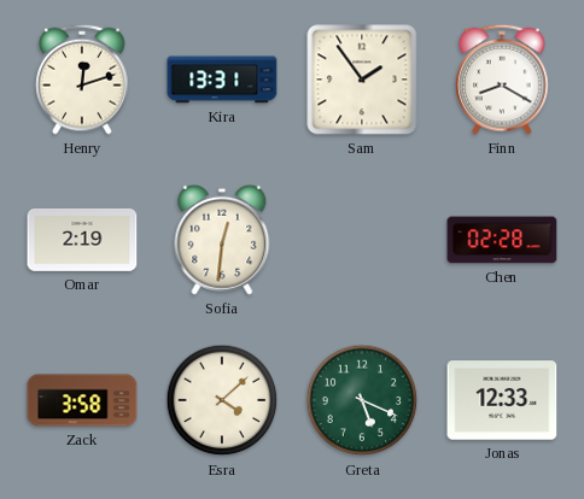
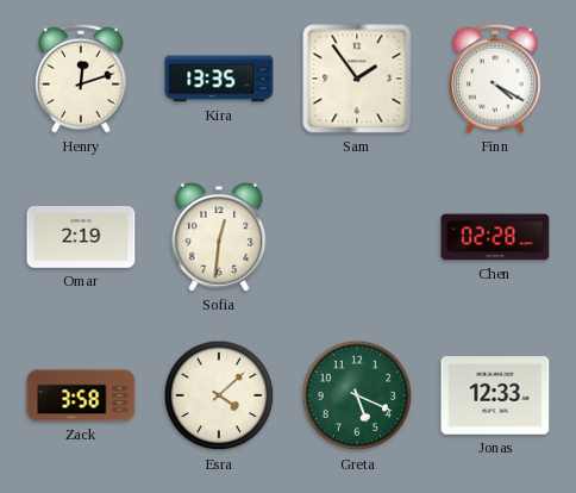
Kira: 13:31 -> 13:35
Finn: 8:20 -> 4:20
